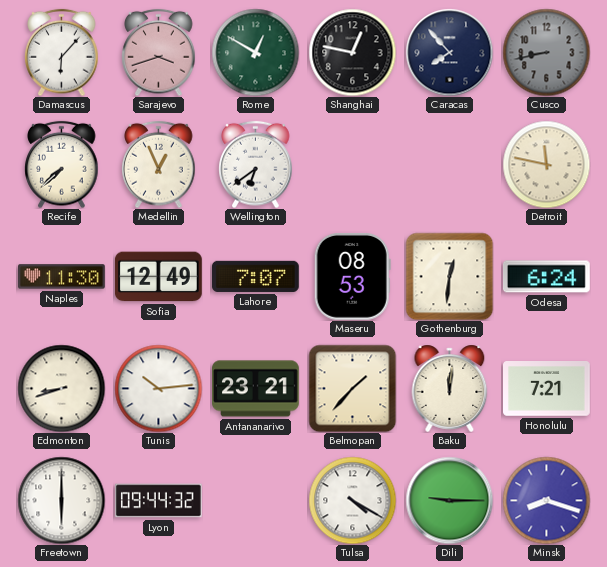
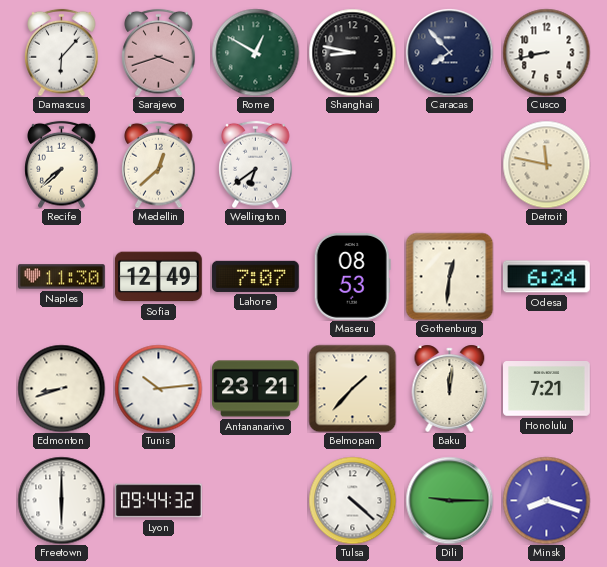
Shanghai: 12:47 -> 8:47
Cusco dial: grey -> white
Medellin: 12:56 -> 12:38
Tulsa: 4:20 -> 4:22
